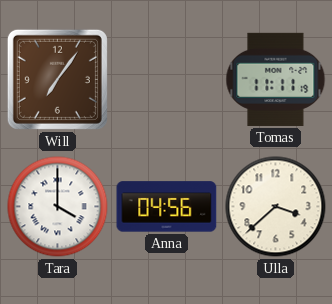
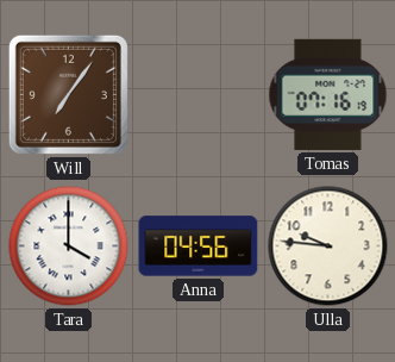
Tomas: 11:11 -> 07:16
Ulla: 3:38 -> 9:46
